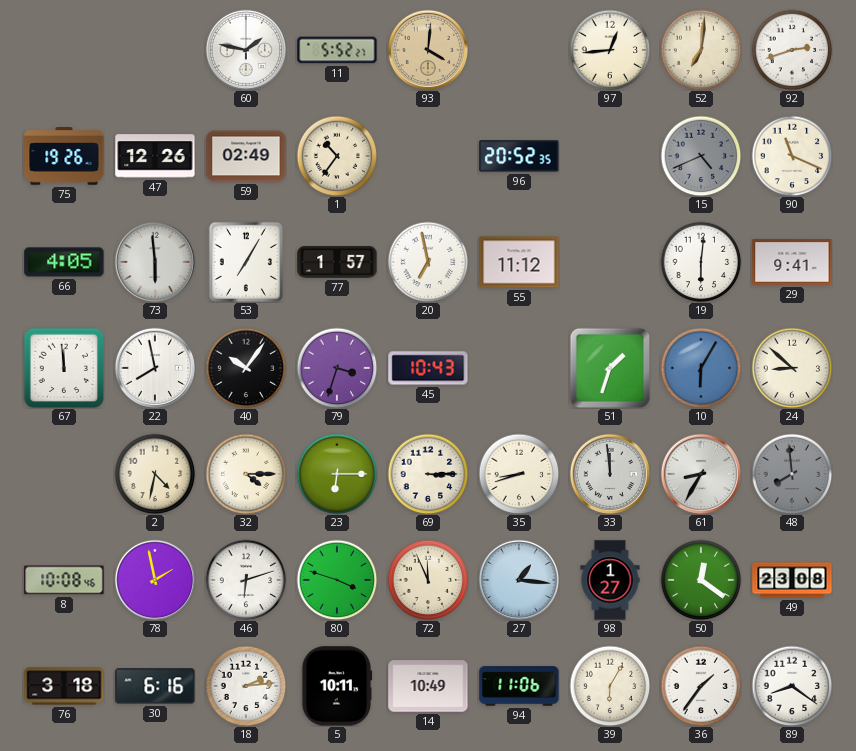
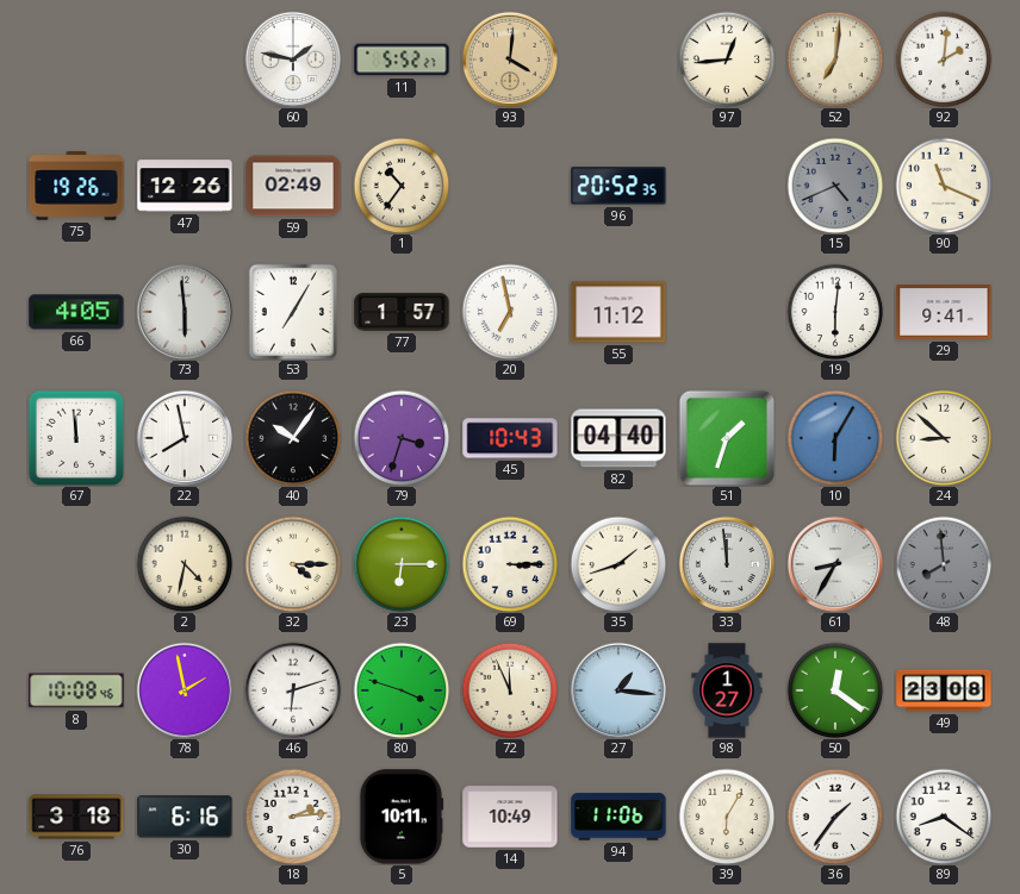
92: 2:42 -> 2:01
82: none -> 04:40
35: 8:42 -> 1:42
